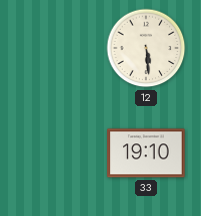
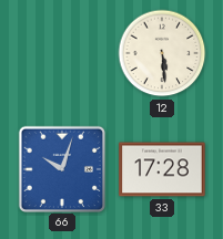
66: none -> 10:03
33: 19:10 -> 17:28
